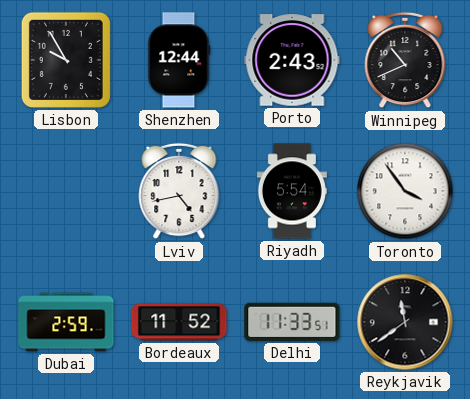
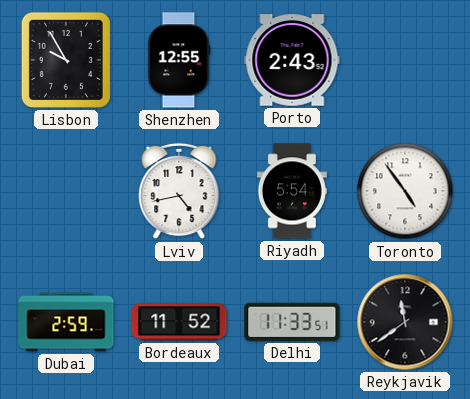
Shenzhen: 12:44 -> 12:55
Winnipeg: 10:41 -> none
Toronto: 3:54 -> 4:54
